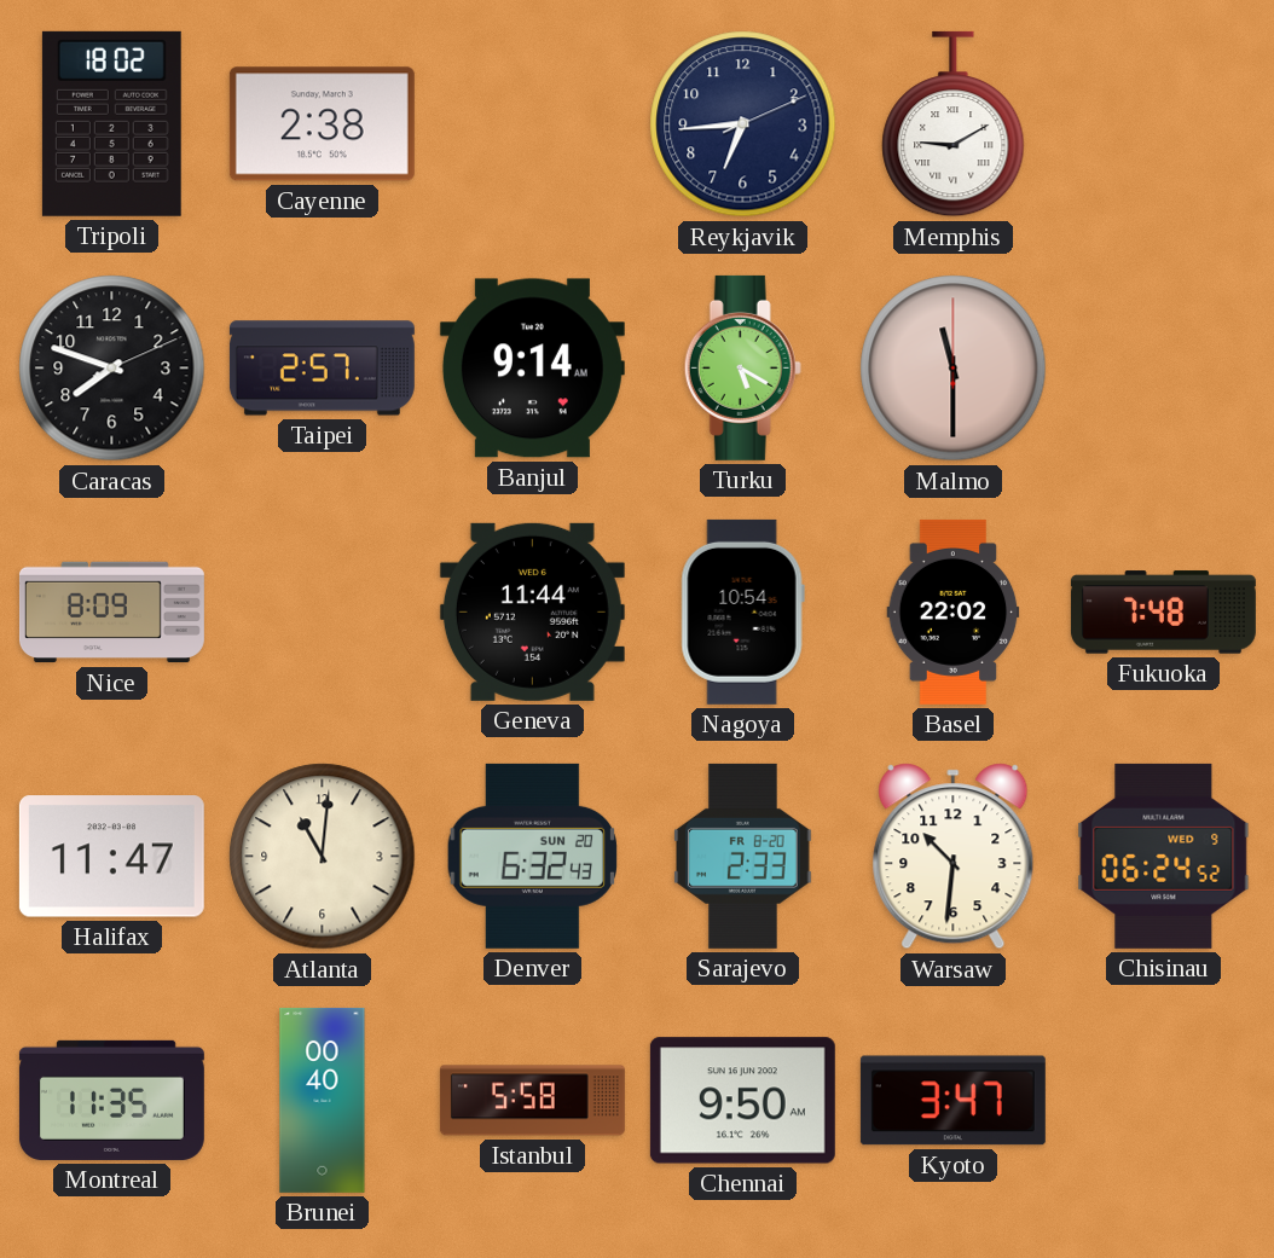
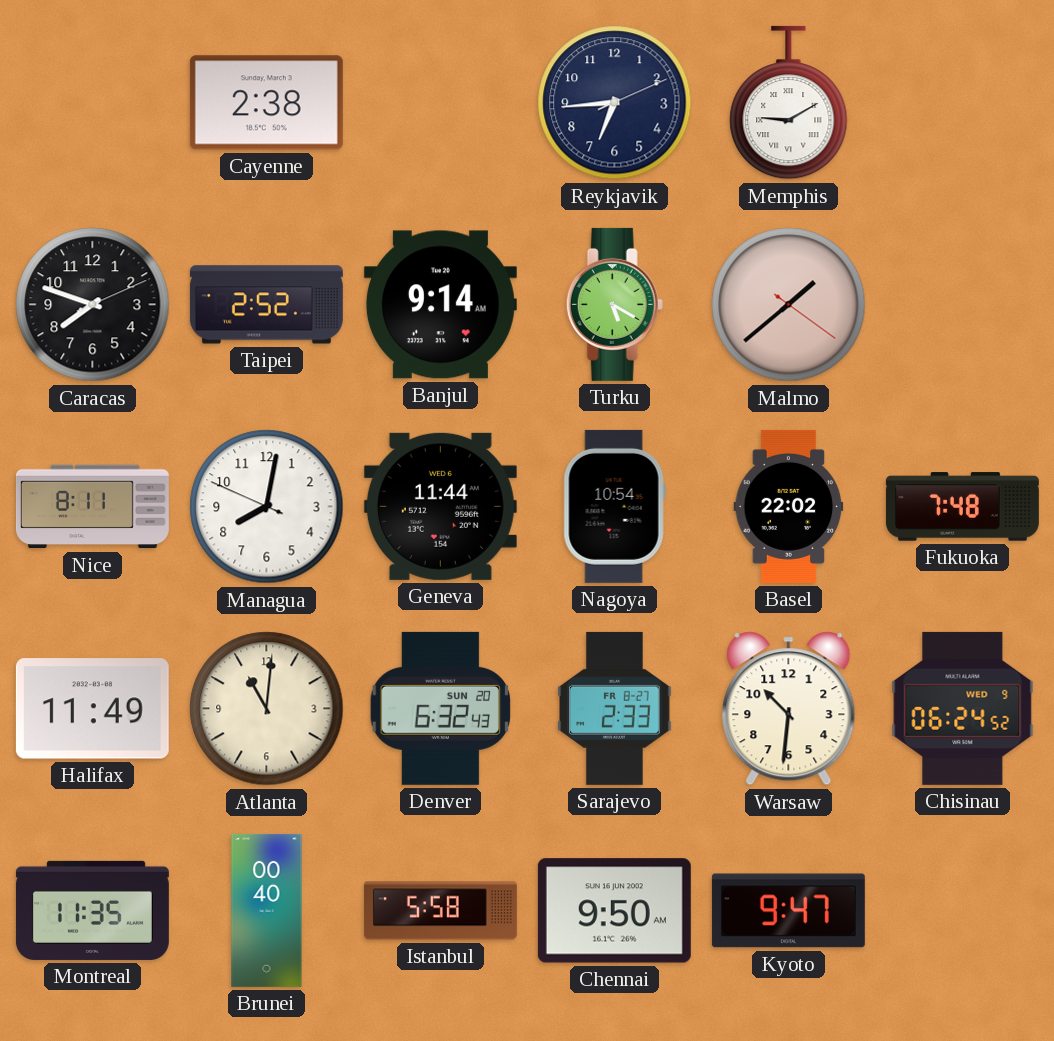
Tripoli: 18:02 -> none
Taipei: 2:57 -> 2:52
Malmo: 11:30 -> 1:38
Nice: 8:09 -> 8:11
Managua: none -> 8:01
Halifax: 11:47 -> 11:49
Sarajevo date: FR 8-20 -> FR 8-27
Kyoto: 3:47 -> 9:47
